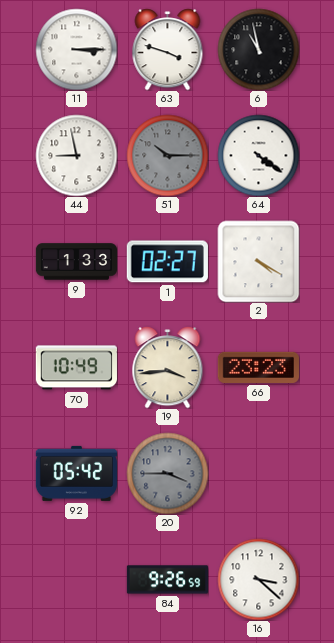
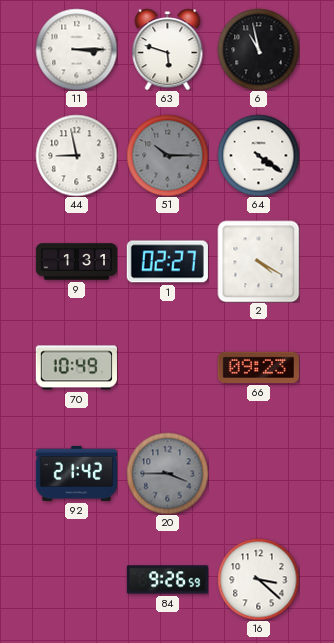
63: 3:48 -> 5:48
9: 1:33 -> 1:31
19: 3:44 -> none
66: 23:23 -> 09:23
92: 05:42 -> 21:42
